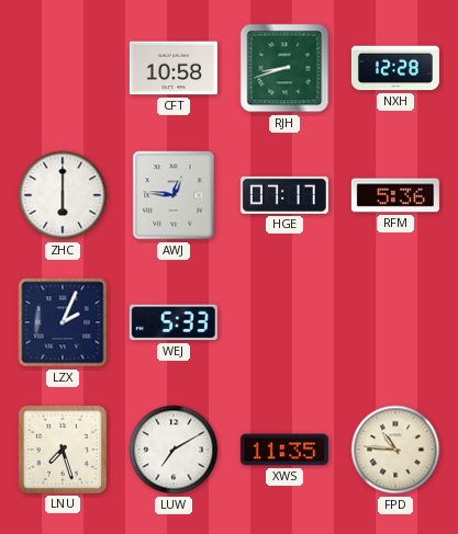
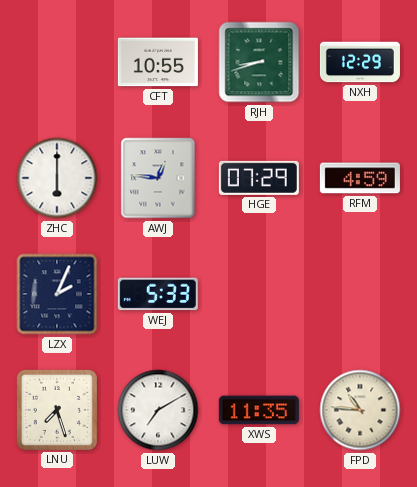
CFT: 10:58 -> 10:55
NXH: 12:28 -> 12:29
HGE: 07:17 -> 07:29
RFM: 5:36 -> 4:59
